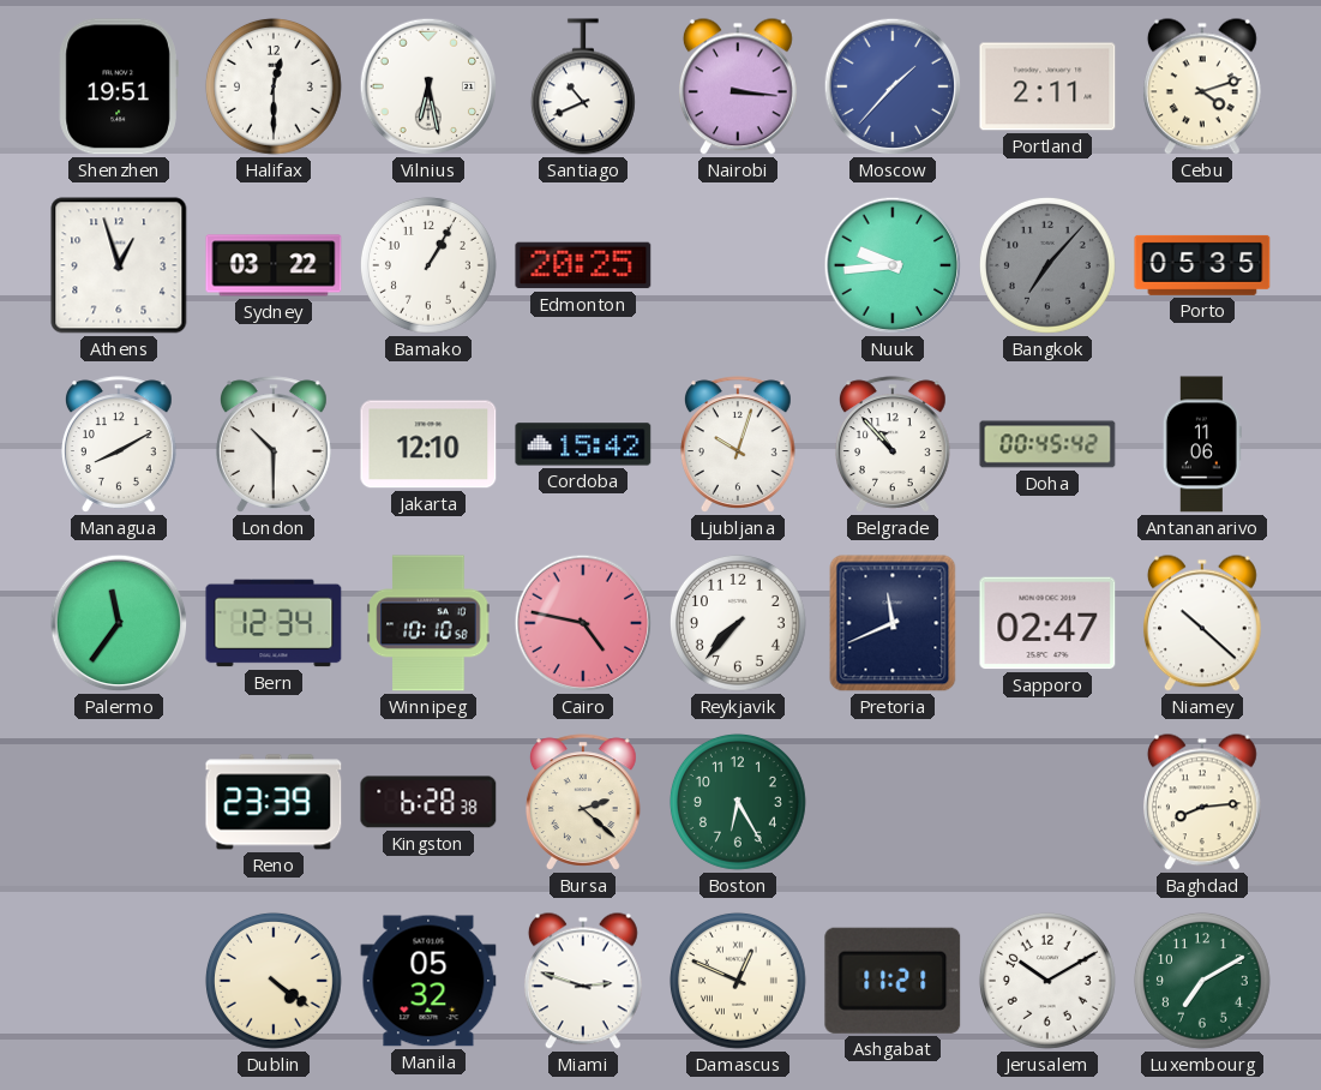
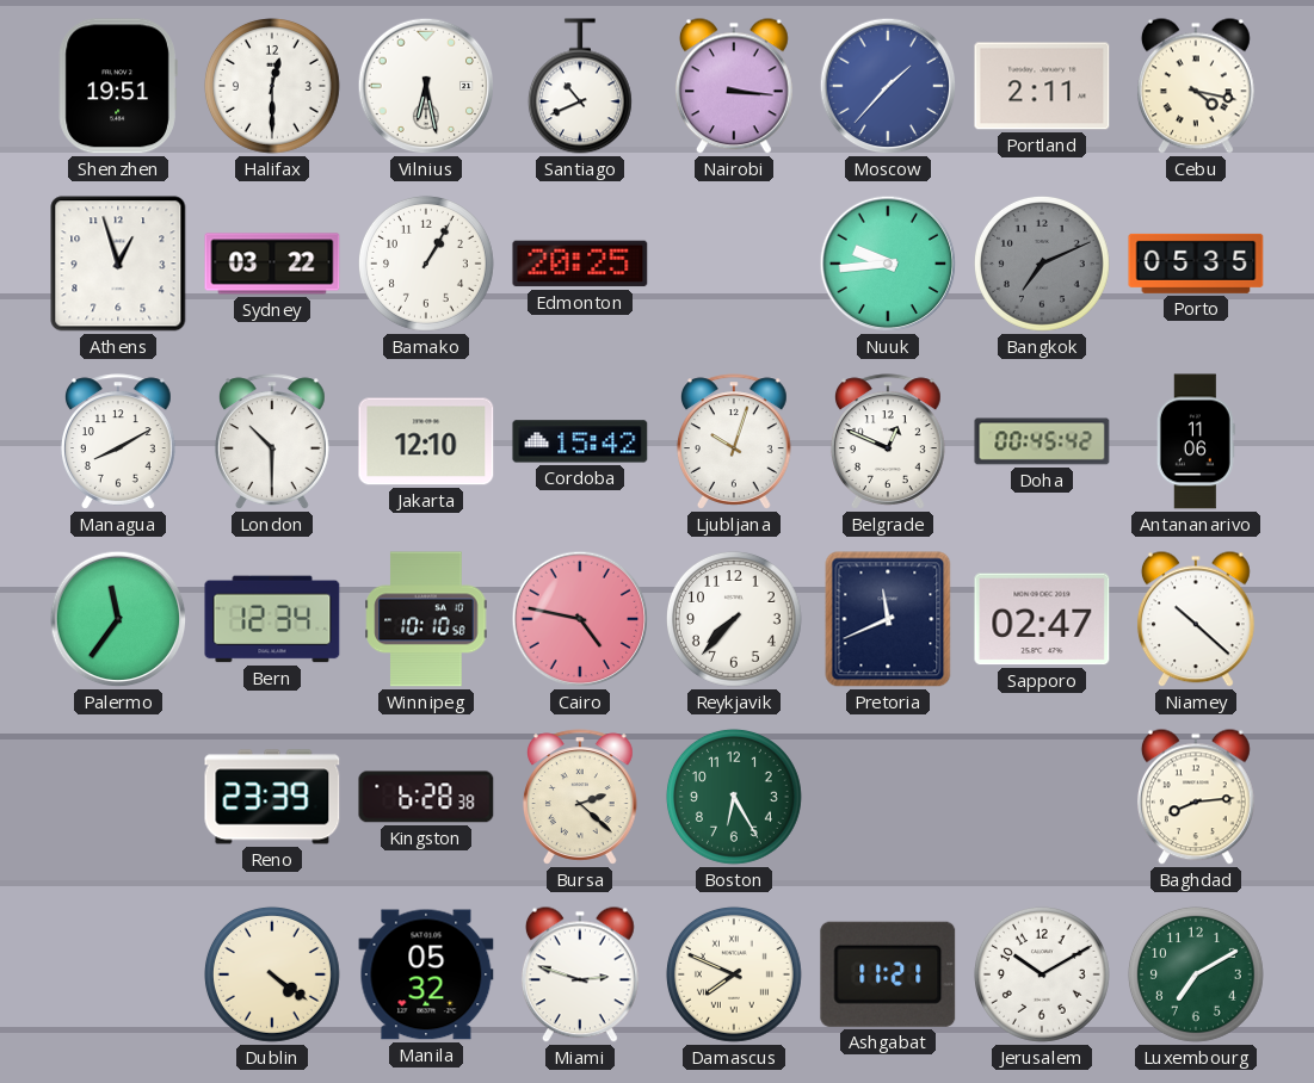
Cebu: 4:12 -> 4:17
Bangkok: 7:07 -> 7:11
Belgrade: 10:53 -> 12:49
Damascus: 12:49 -> 7:49
